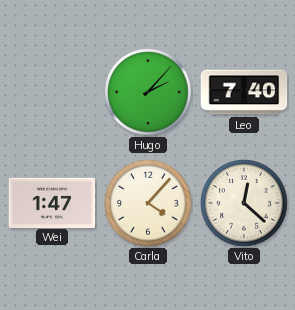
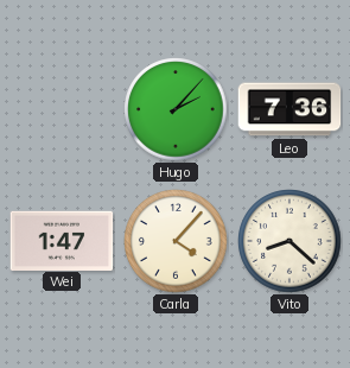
Leo: 7:40 -> 7:36
Vito: 12:22 -> 8:22
